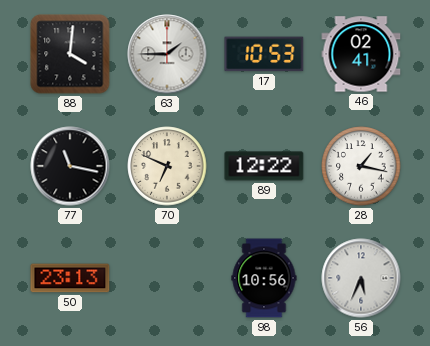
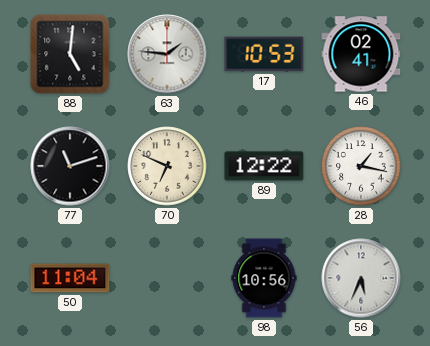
88: 4:01 -> 5:01
63: 1:45 -> 1:46
77: 11:17 -> 11:12
50: 23:13 -> 11:04
